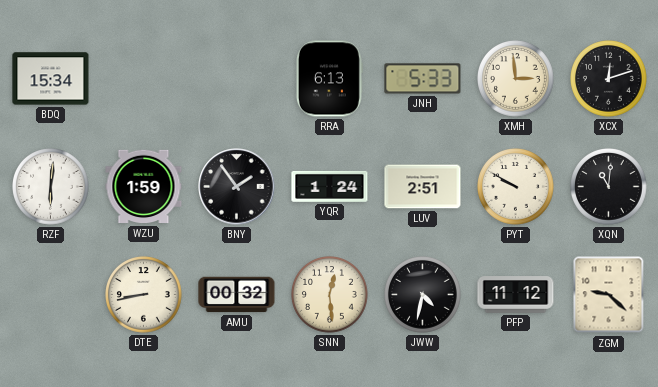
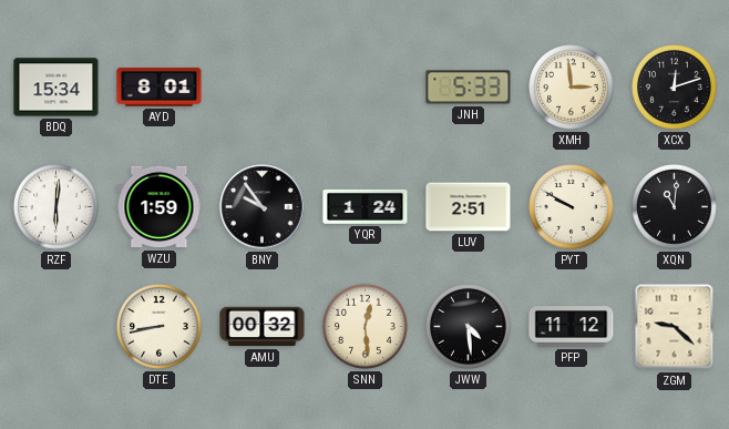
AYD: none -> 8:01
RRA: 6:13 -> none
BNY: 1:54 -> 9:54
JWW: 4:32 -> 4:29
